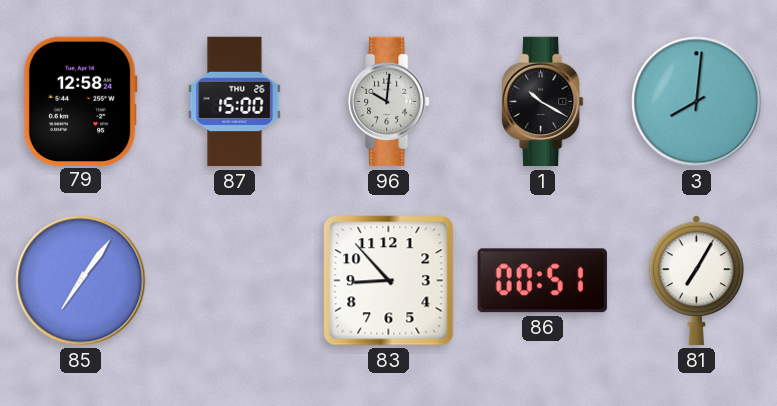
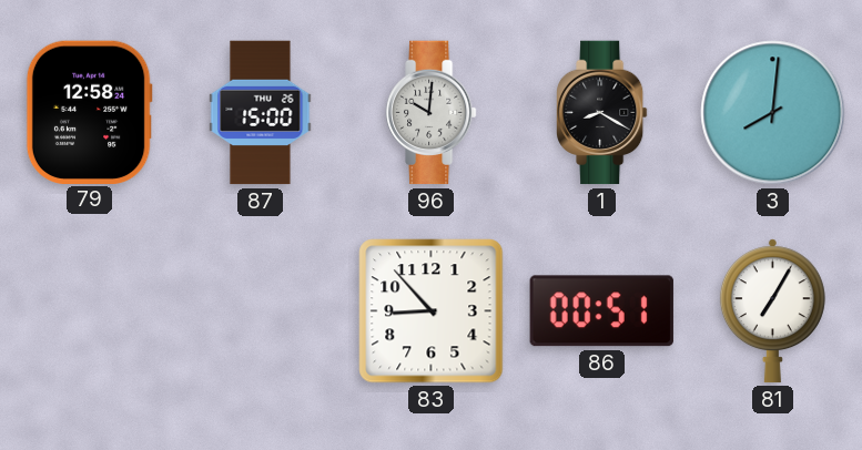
1: 10:20 -> 8:20
85: 7:06 -> none
